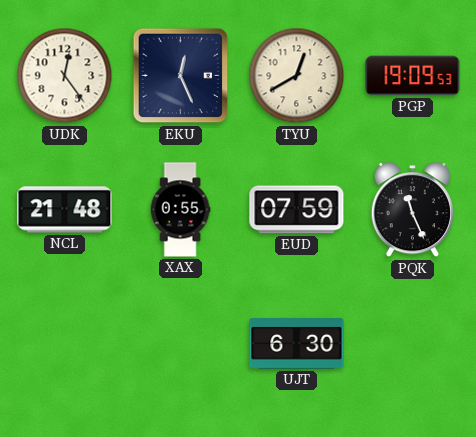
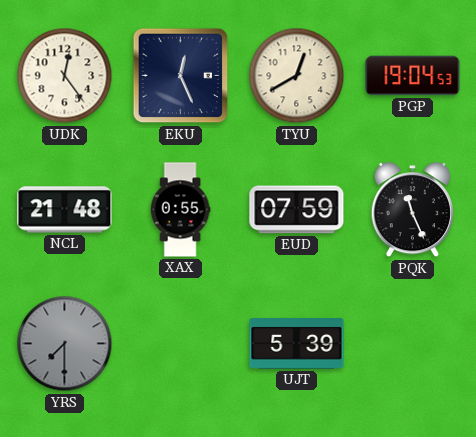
PGP: 19:09 -> 19:04
YRS: none -> 7:30
UJT: 6:30 -> 5:39
